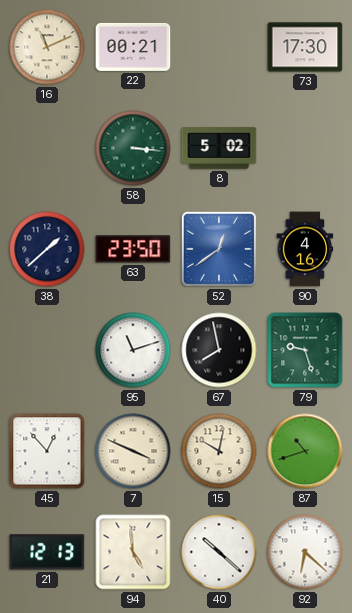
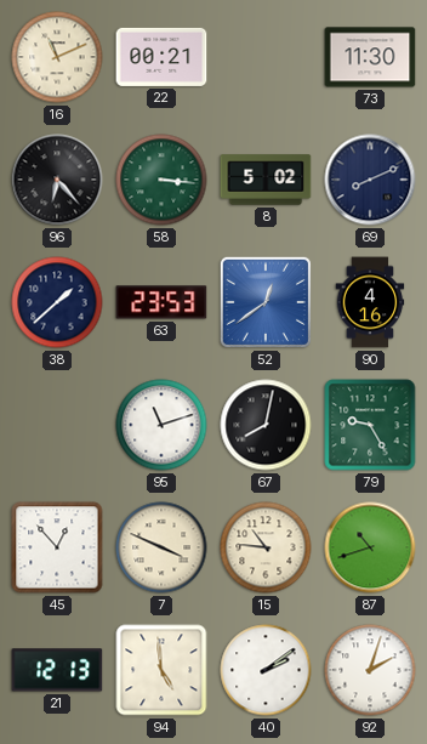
73: 17:30 -> 11:30
96: none -> 6:23
69: none -> 8:11
63: 23:50 -> 23:53
67: 7:58 -> 8:02
79: 9:27 -> 9:25
15: 10:02 -> 10:46
40: 10:22 -> 2:09
92: 6:22 -> 2:03
